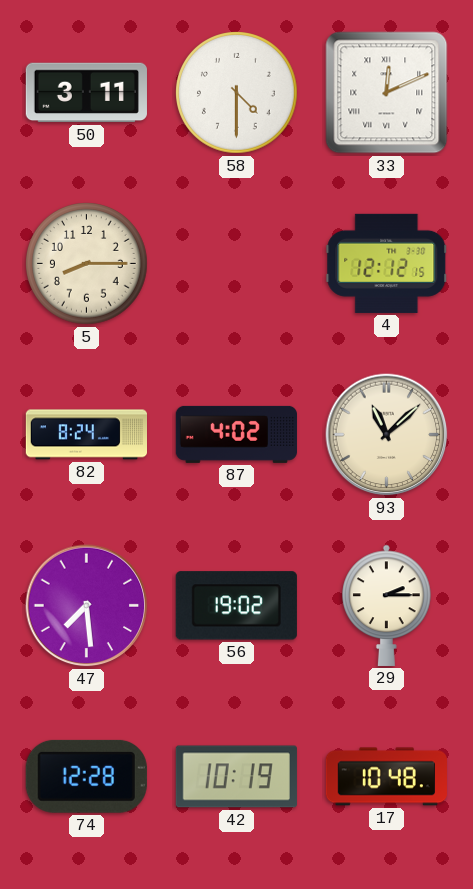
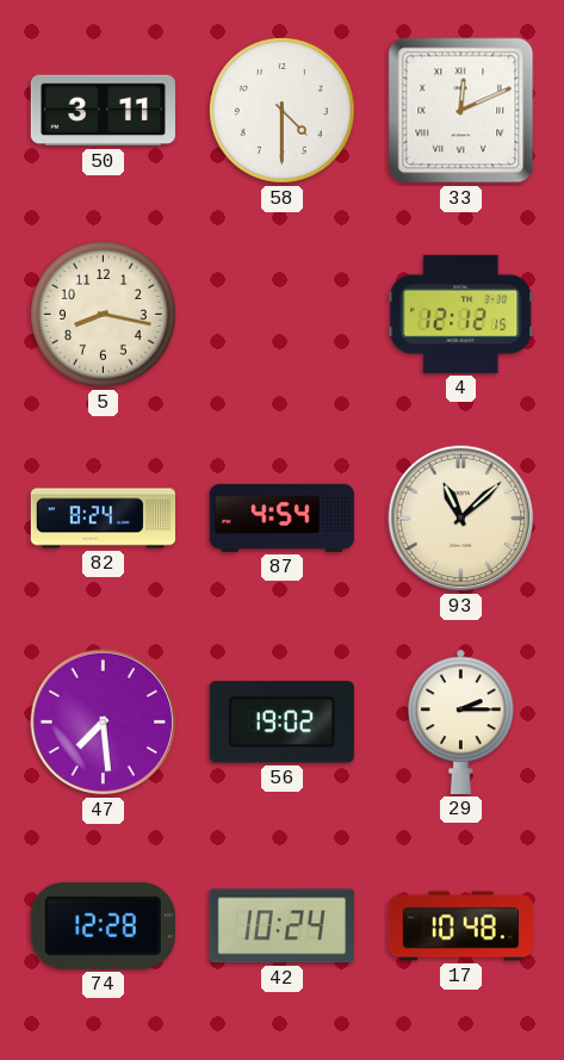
5: 8:15 -> 8:17
87: 4:02 -> 4:54
42: 10:19 -> 10:24
